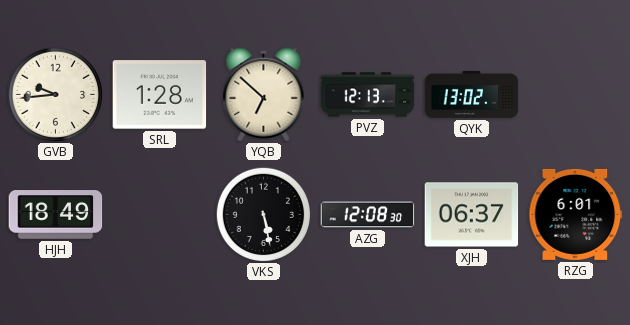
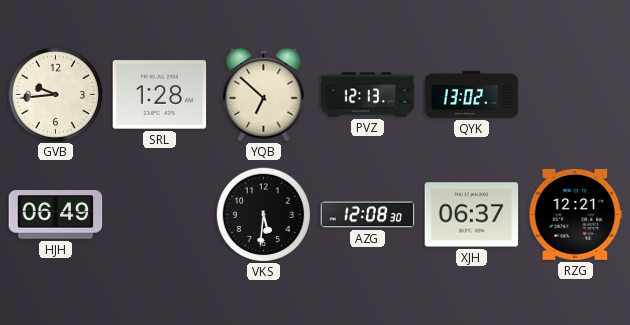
HJH: 18:49 -> 06:49
VKS: 5:28 -> 5:31
RZG: 6:01 -> 12:21
